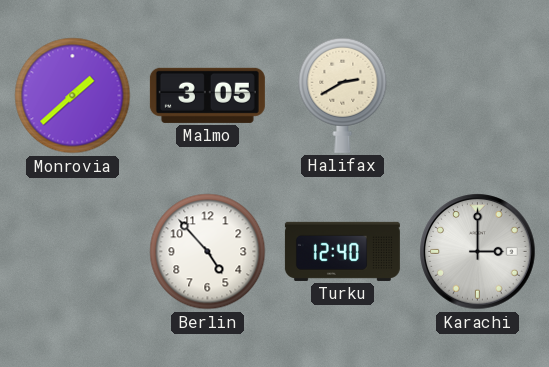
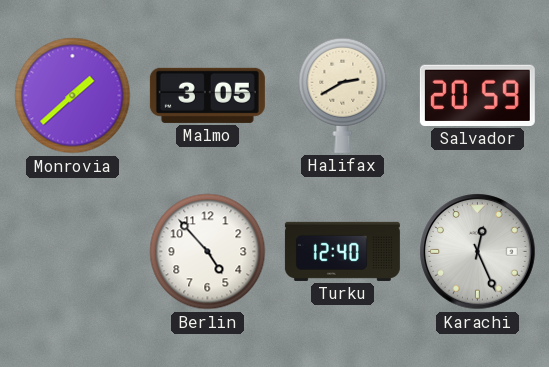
Salvador: none -> 20:59
Karachi: 3:00 -> 12:26
